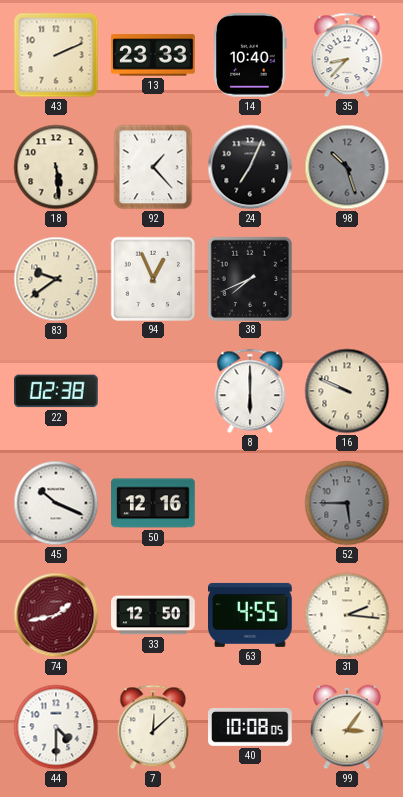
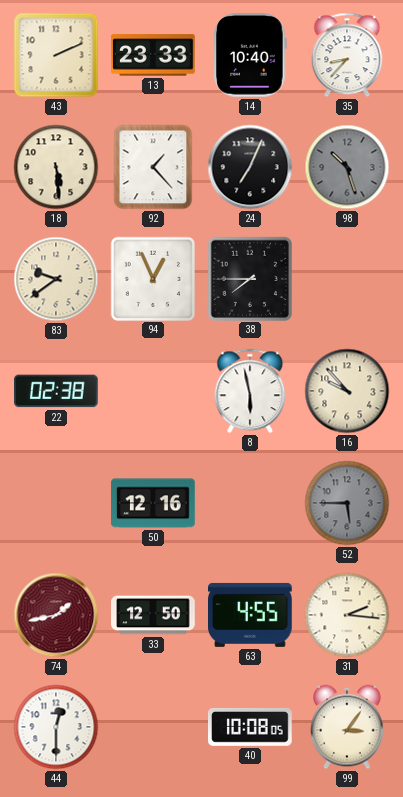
38: 7:41 -> 7:45
8: 6:00 -> 5:58
16: 9:49 -> 9:53
45: 10:19 -> none
44: 4:30 -> 12:30
7: 12:08 -> none
